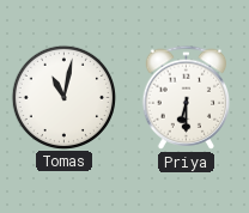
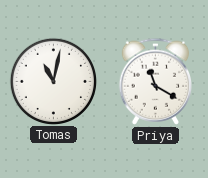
Priya: 6:30 -> 11:20
